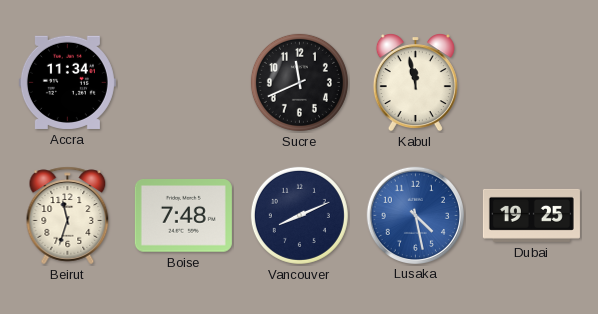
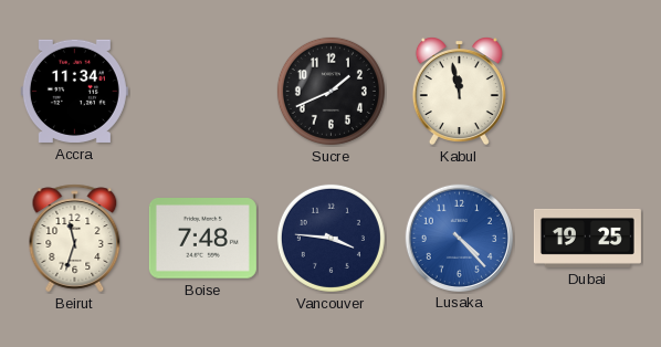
Sucre: 11:41 -> 1:41
Vancouver: 8:11 -> 3:46
Lusaka: 4:28 -> 4:23
